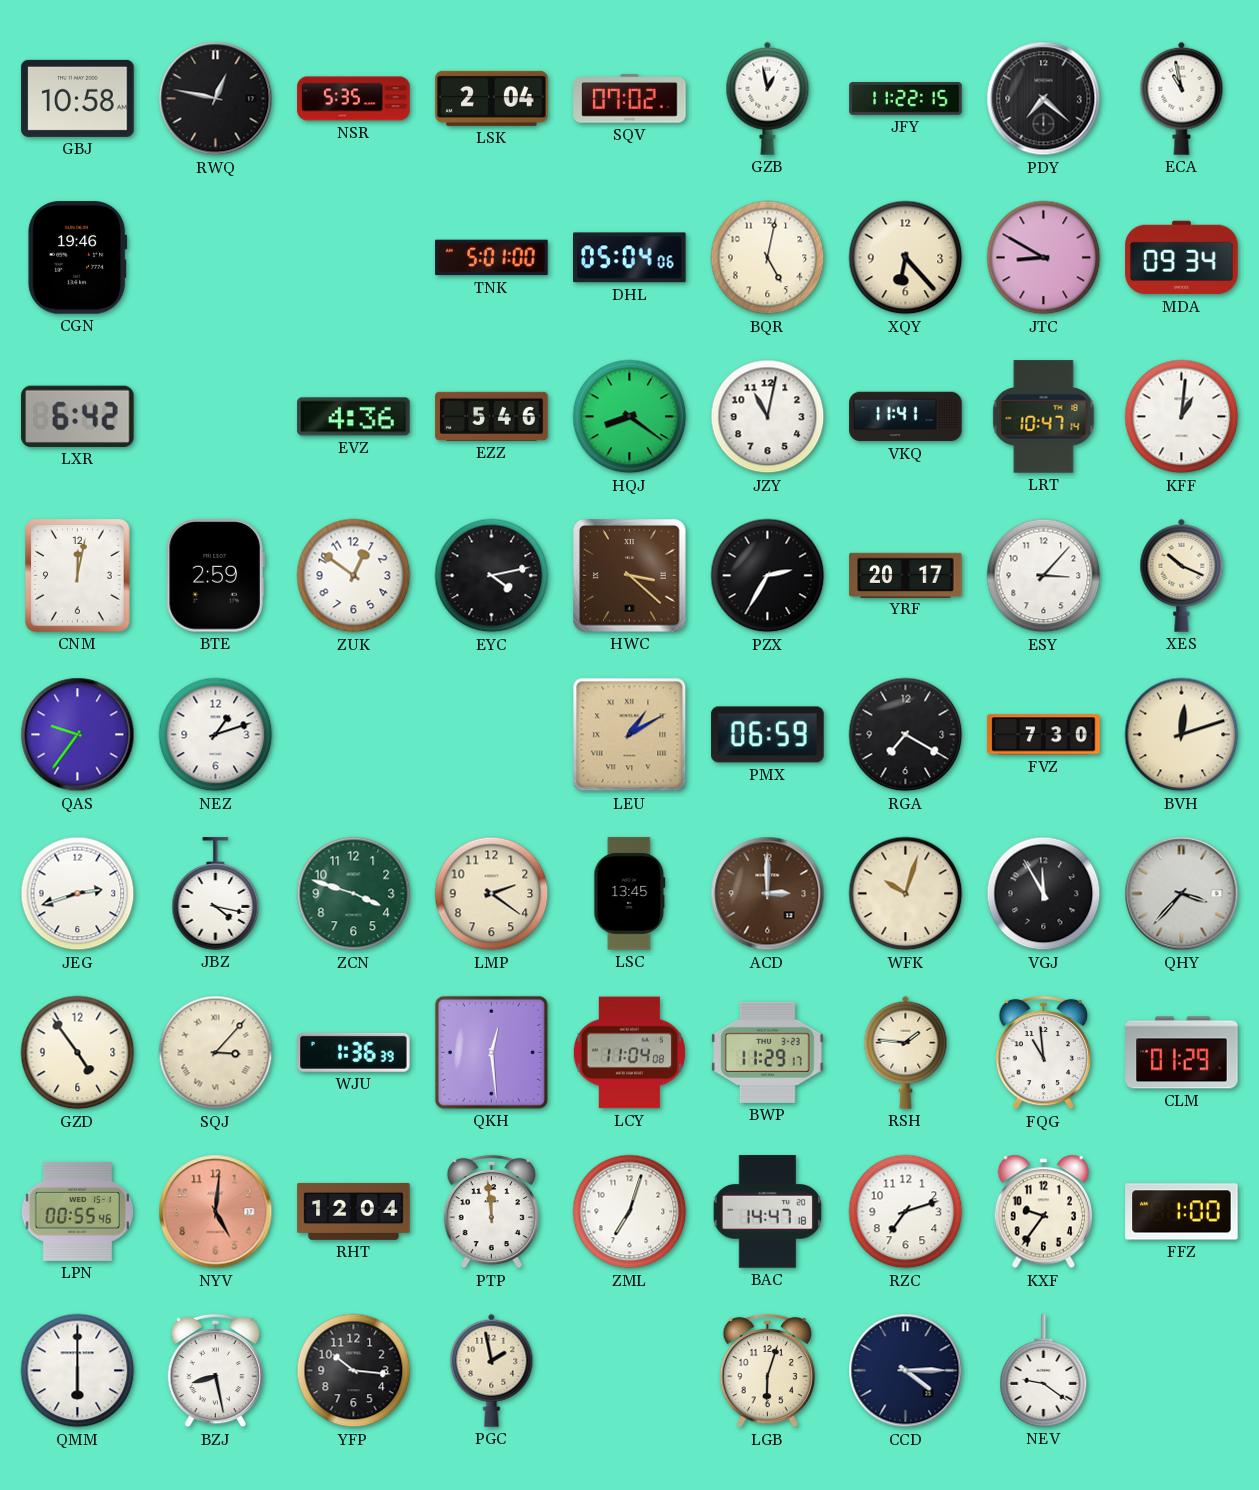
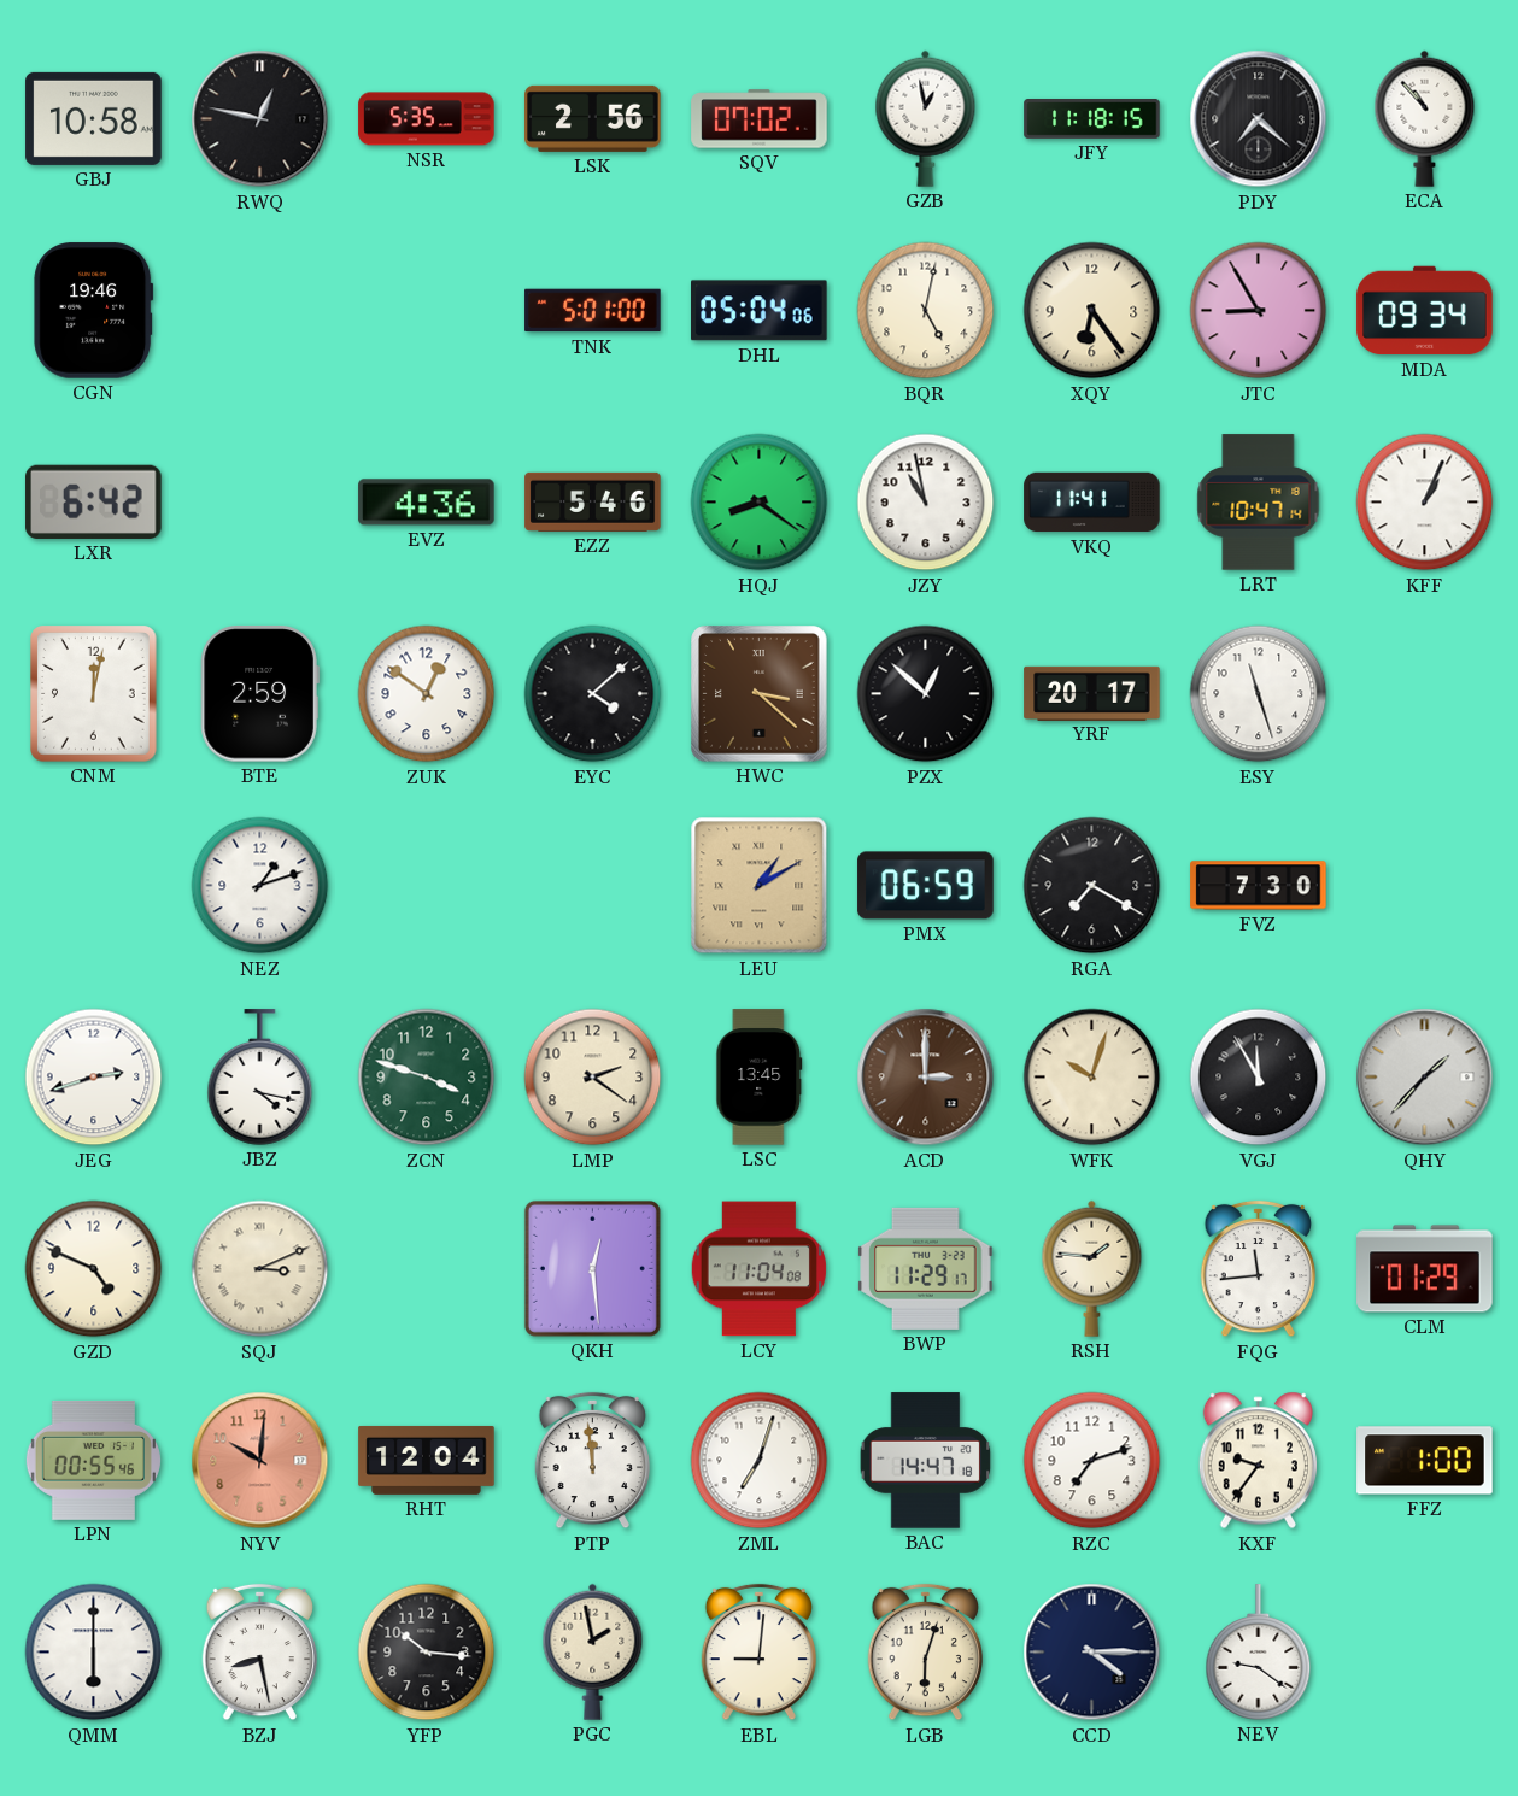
LSK: 2:04 -> 2:56
JFY: 11:22 -> 11:18
ECA: 10:58 -> 10:53
XQY: 6:23 -> 6:24
JTC: 8:50 -> 8:55
JZY: 11:02 -> 10:58
KFF: 1:01 -> 1:04
EYC: 4:13 -> 4:08
PZX: 2:35 -> 12:52
ESY: 3:07 -> 11:27
XES: 10:19 -> none
QAS: 9:36 -> none
BVH: 12:12 -> none
QHY: 3:37 -> 1:37
GZD: 4:54 -> 4:49
SQJ: 3:07 -> 3:11
WJU: 1:36 -> none
FQG: 10:59 -> 11:44
NYV: 5:01 -> 10:01
EBL: none -> 9:01
